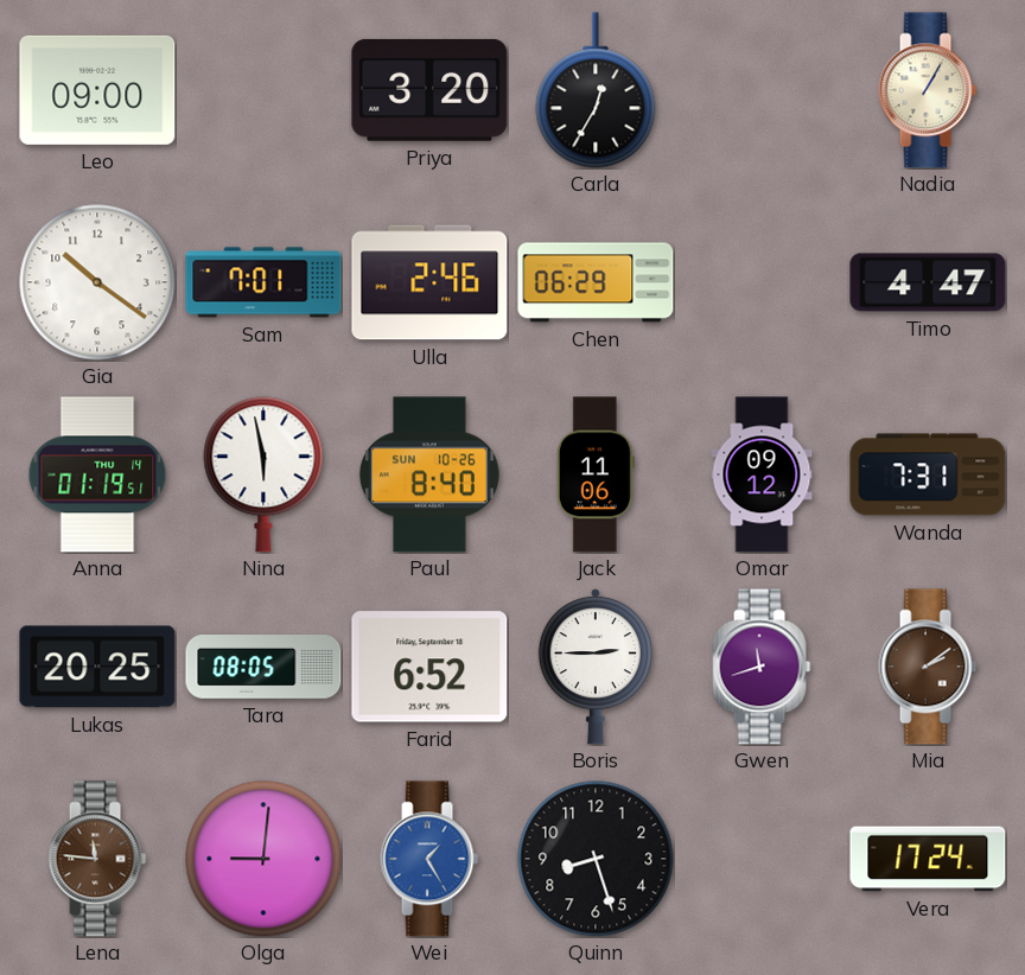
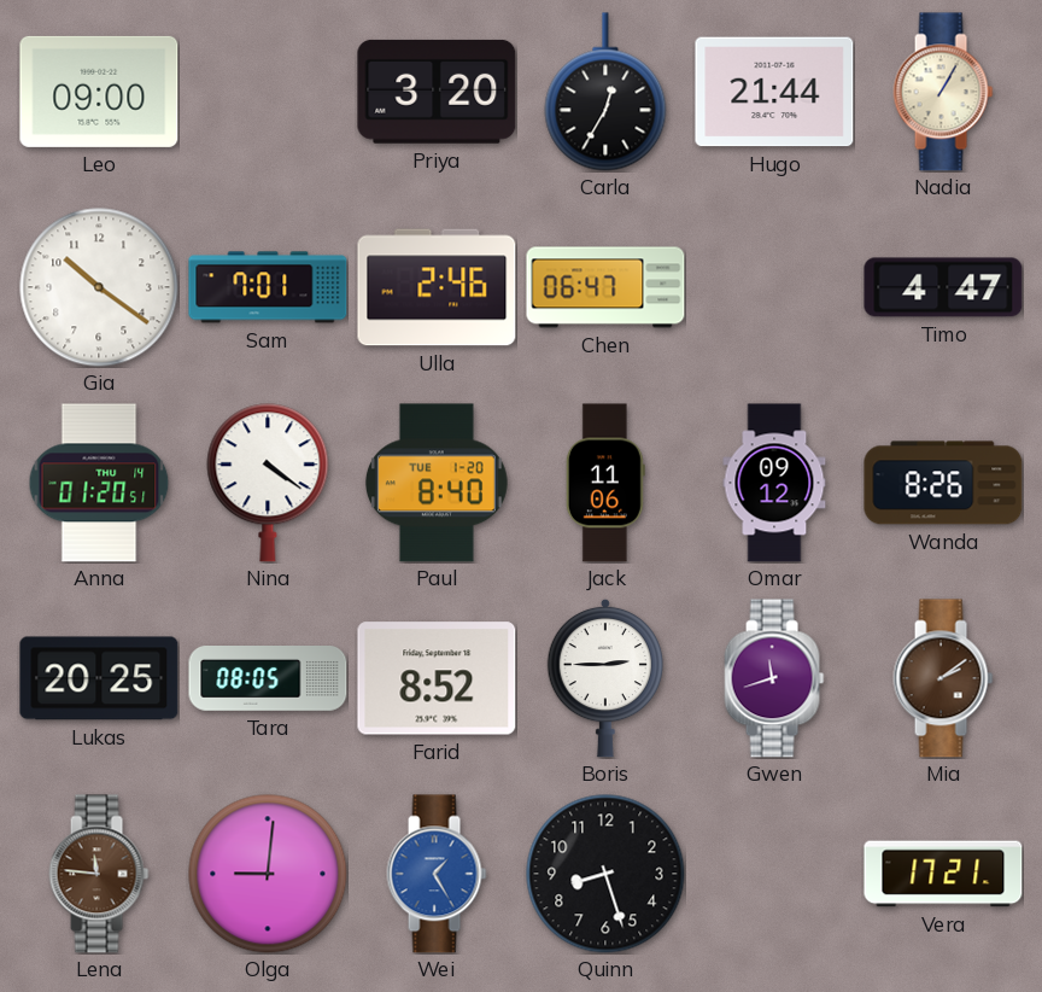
Hugo: none -> 21:44
Chen: 06:29 -> 06:47
Anna: 01:19 -> 01:20
Nina: 5:58 -> 4:21
Paul date: SUN 10-26 -> TUE 1-20
Wanda: 7:31 -> 8:26
Farid: 6:52 -> 8:52
Vera: 17:24 -> 17:21
